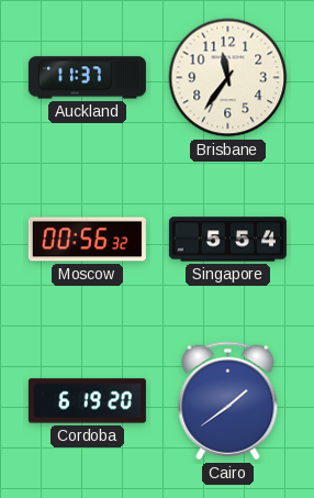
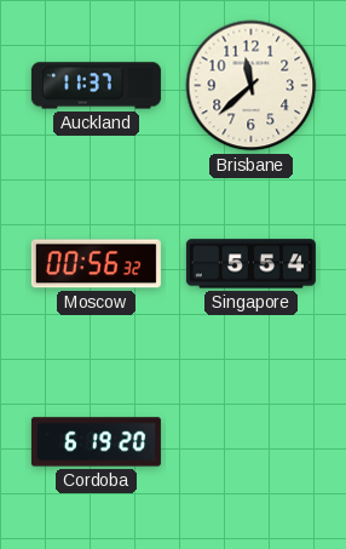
Brisbane: 11:36 -> 11:38
Cairo: 1:39 -> none
